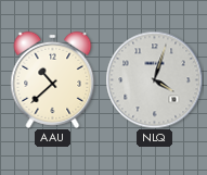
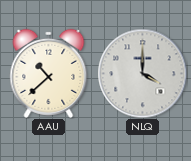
NLQ: 4:03 -> 4:00
